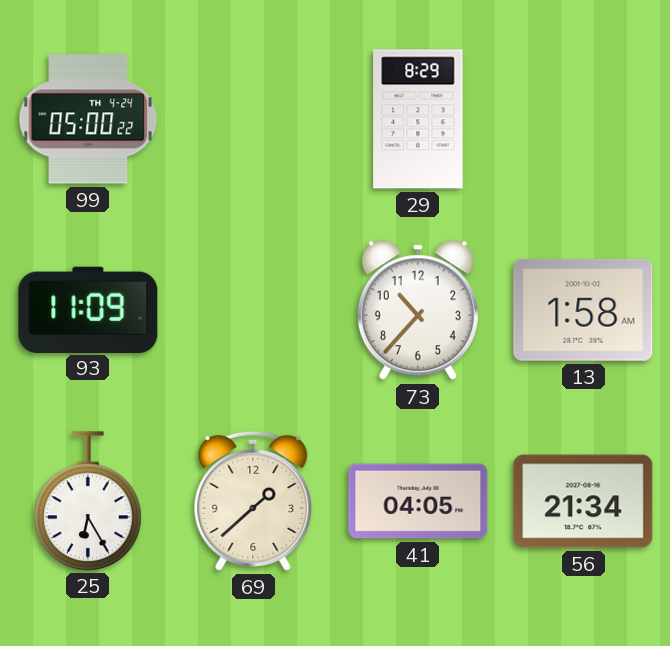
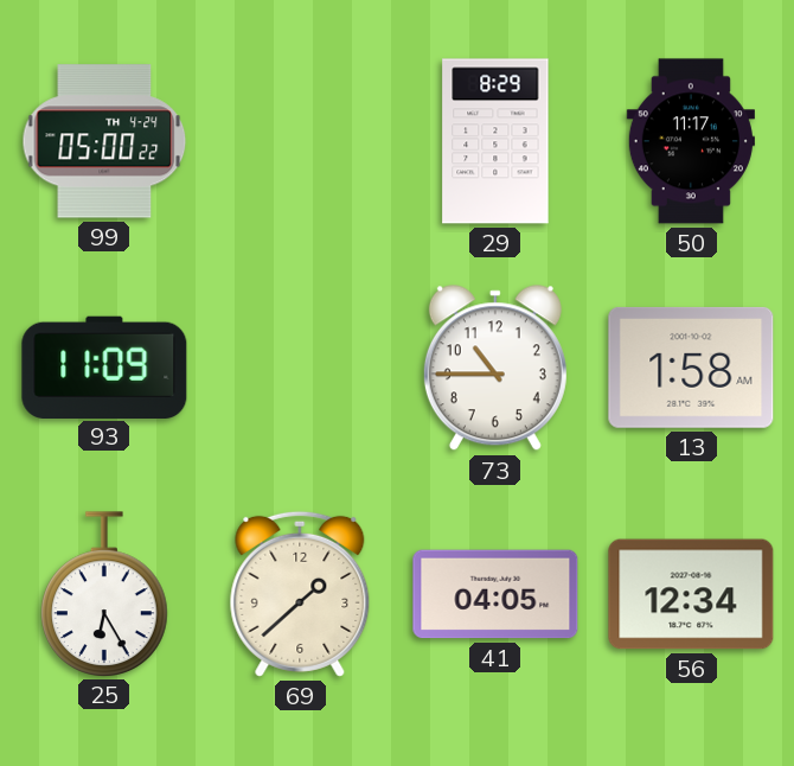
50: none -> 11:17
73: 10:37 -> 10:45
56: 21:34 -> 12:34
